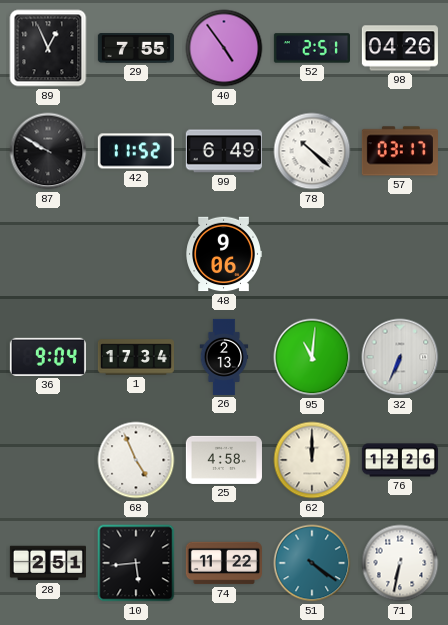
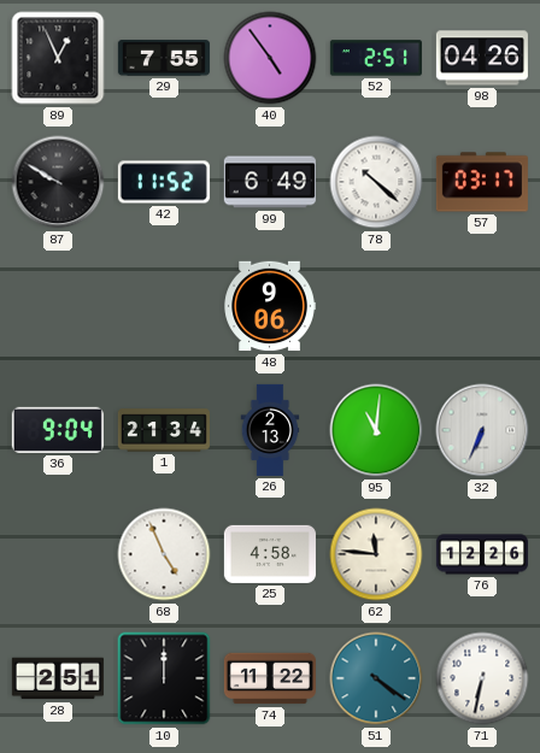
1: 17:34 -> 21:34
62: 12:00 -> 11:46
10: 5:44 -> 12:00
